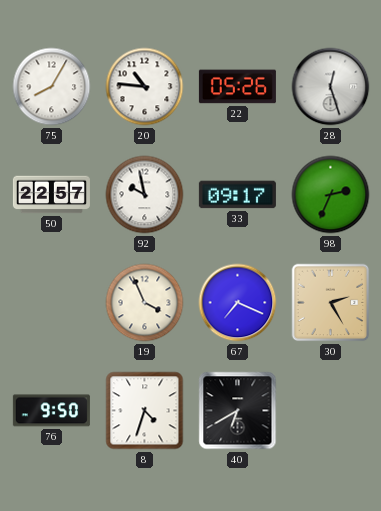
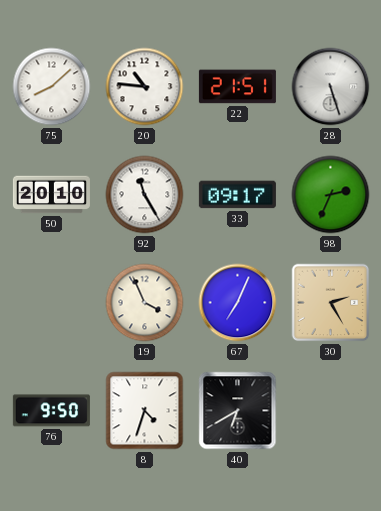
75: 8:05 -> 8:08
22: 05:26 -> 21:51
28: 12:27 -> 5:27
50: 22:57 -> 20:10
92: 9:58 -> 11:25
67: 7:19 -> 7:04
